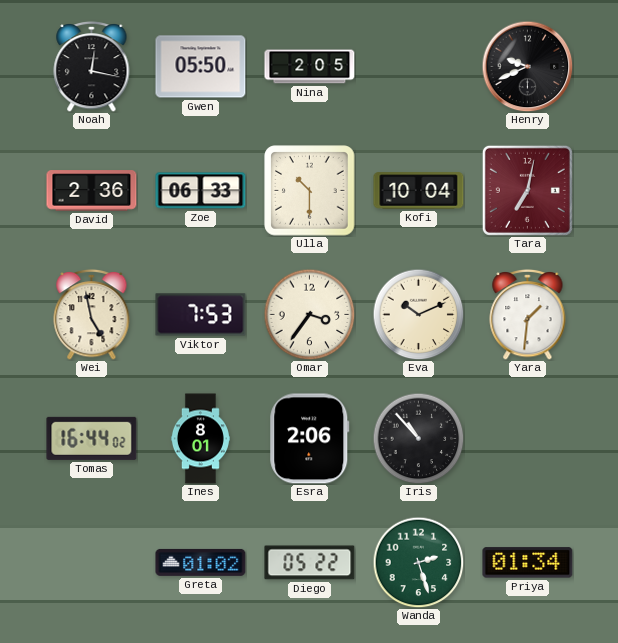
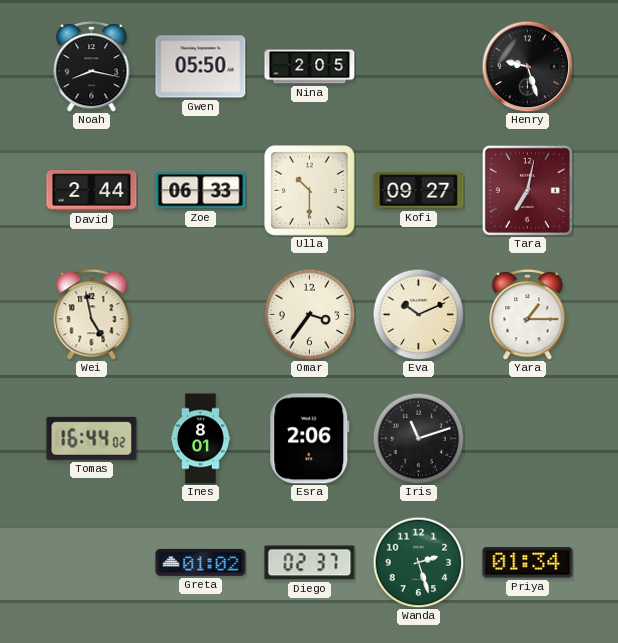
Noah: 12:17 -> 8:17
Henry: 9:41 -> 9:27
David: 2:36 -> 2:44
Kofi: 10:04 -> 09:27
Viktor: 7:53 -> none
Yara: 1:31 -> 1:15
Iris: 10:53 -> 11:12
Diego: 05:22 -> 02:37
